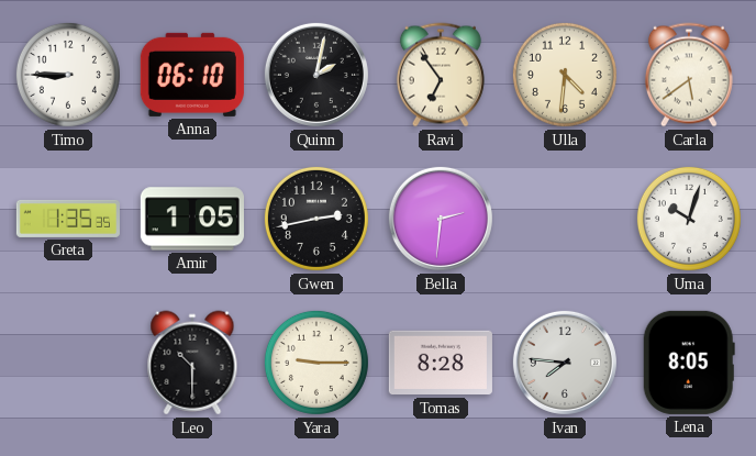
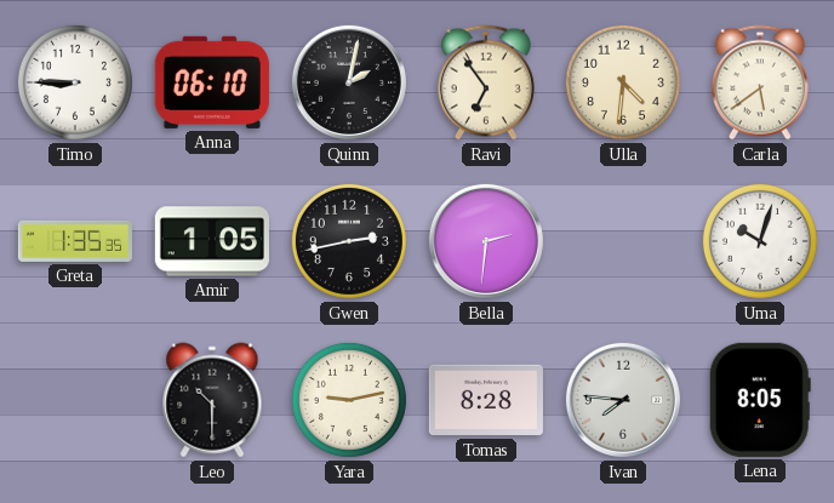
Yara: 9:15 -> 9:13
